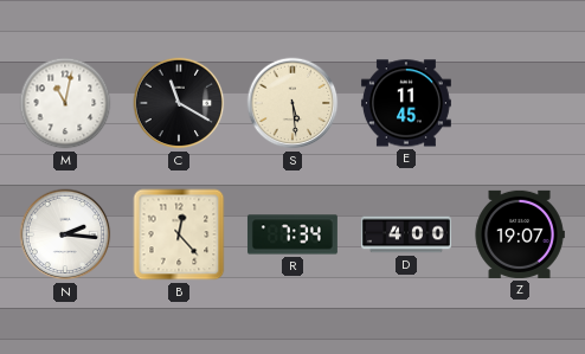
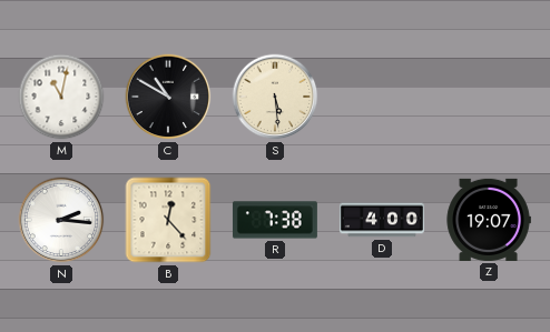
C: 11:20 -> 10:50
E: 11:45 -> none
R: 7:34 -> 7:38
